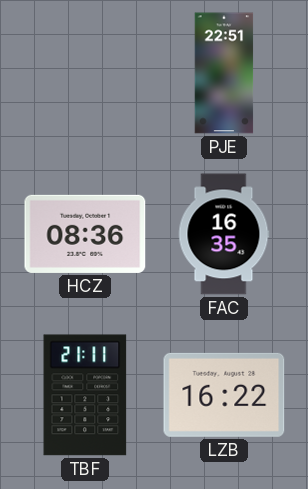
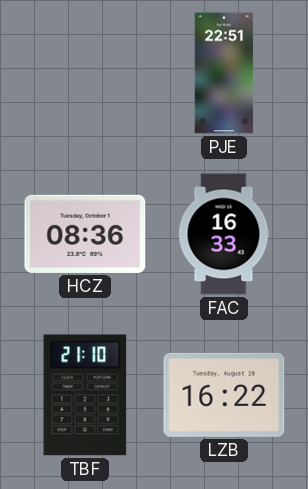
FAC: 16:35 -> 16:33
TBF: 21:11 -> 21:10
